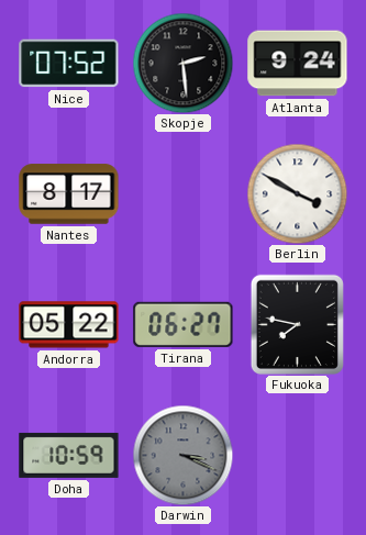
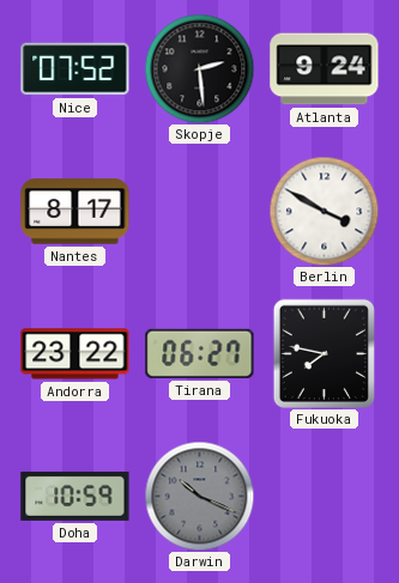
Andorra: 05:22 -> 23:22
Darwin: 3:19 -> 10:19
